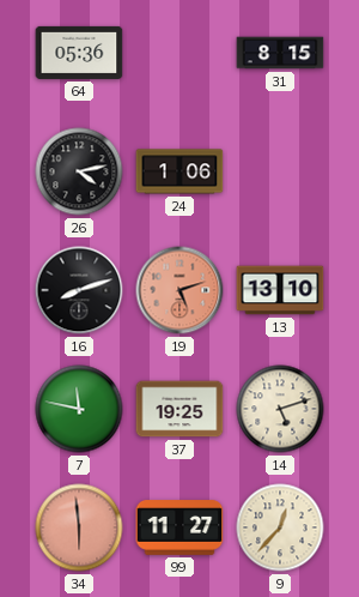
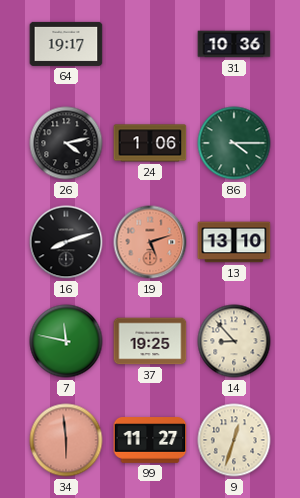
64: 05:36 -> 19:17
31: 8:15 -> 10:36
86: none -> 4:15
14: 5:12 -> 8:53
9: 12:37 -> 12:33
